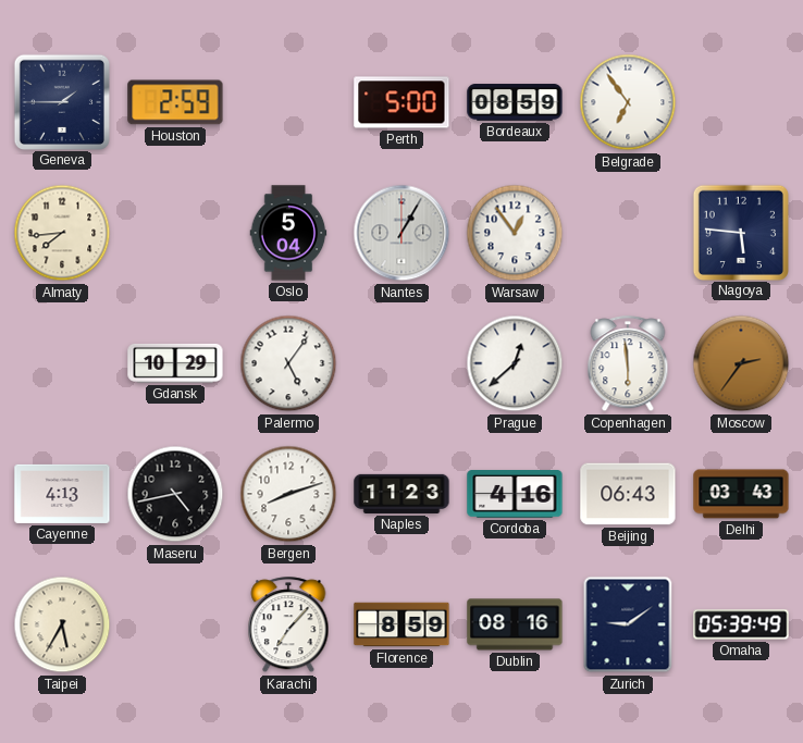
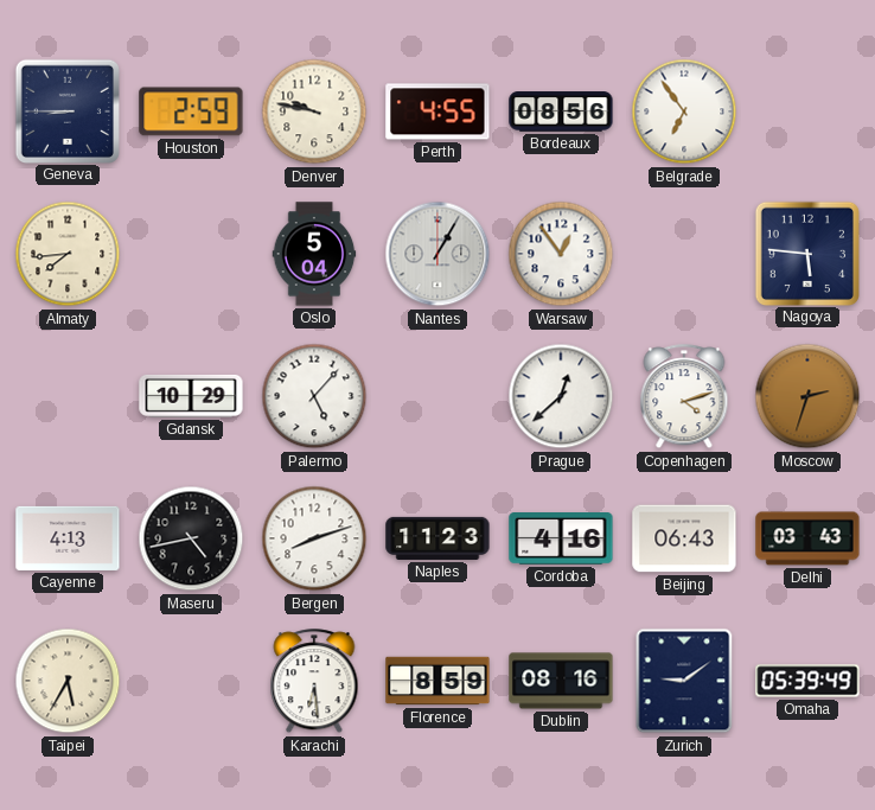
Geneva: 1:45 -> 8:45
Denver: none -> 9:47
Perth: 5:00 -> 4:55
Bordeaux: 08:59 -> 08:56
Palermo: 5:06 -> 5:07
Copenhagen: 5:59 -> 4:12
Moscow: 2:36 -> 2:33
Karachi: 7:07 -> 6:29
